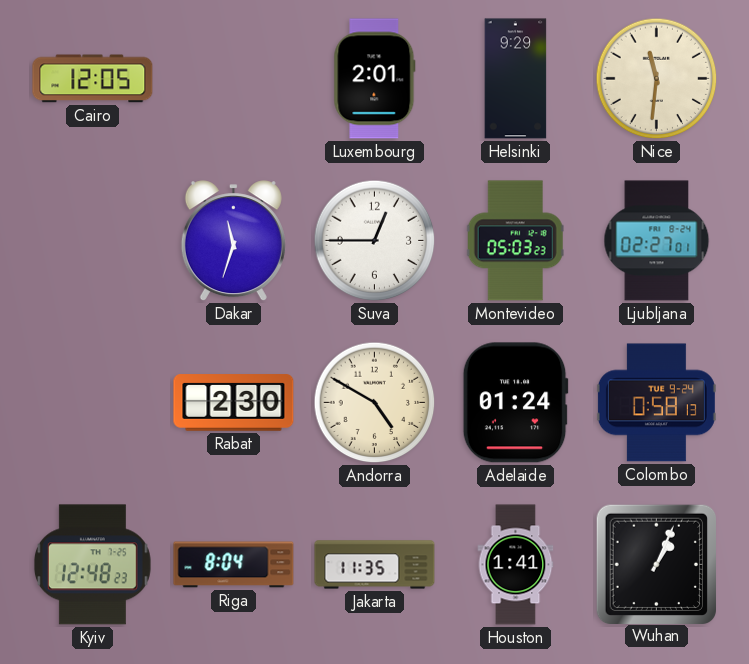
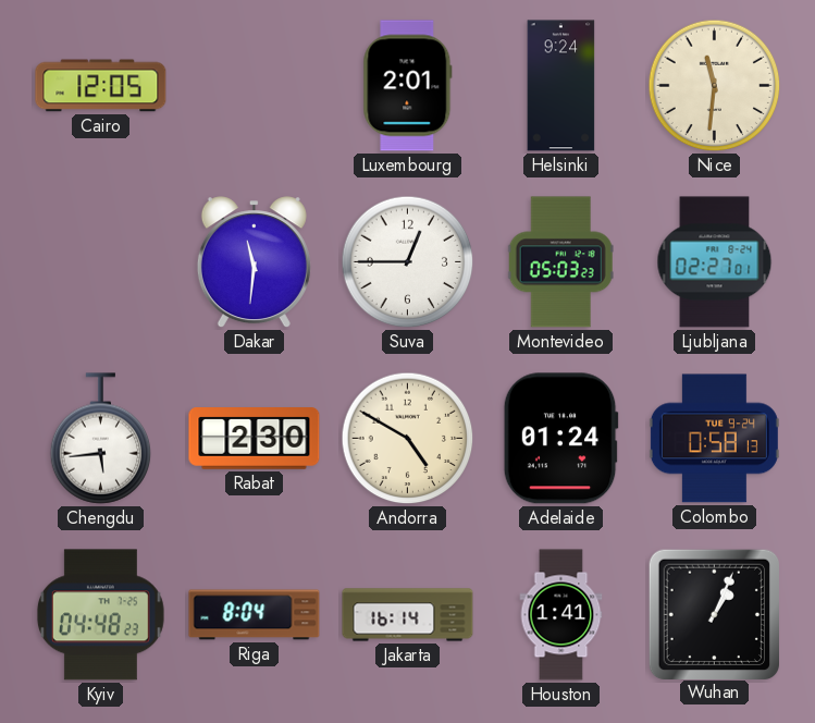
Helsinki: 9:29 -> 9:24
Dakar: 11:33 -> 11:31
Chengdu: none -> 5:44
Kyiv: 12:48 -> 04:48
Jakarta: 11:35 -> 16:14
